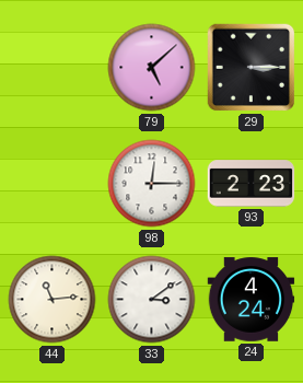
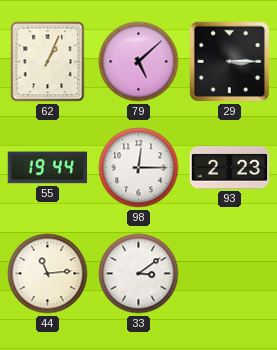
62: none -> 1:04
55: none -> 19:44
24: 4:24 -> none
